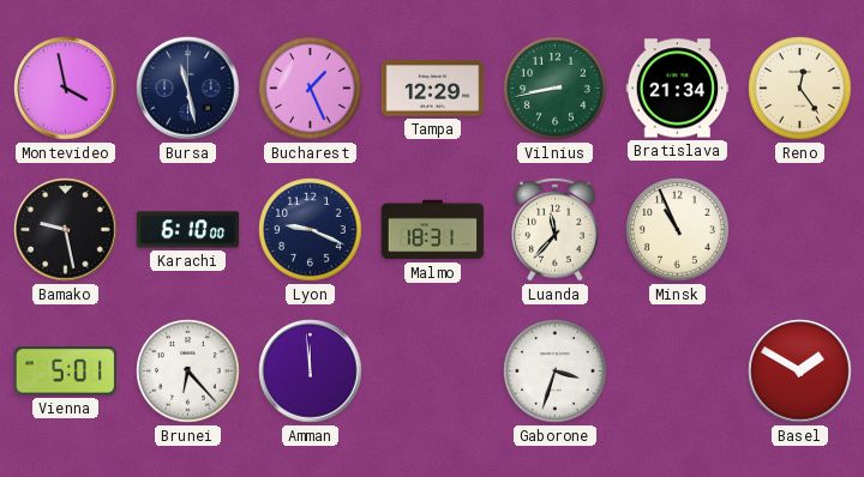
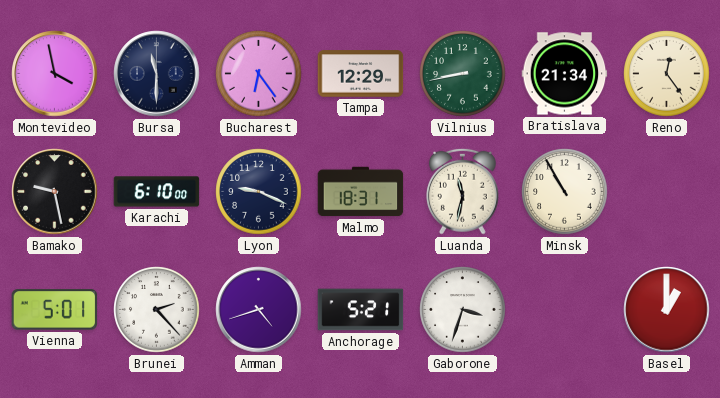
Bursa: 11:28 -> 11:30
Bucharest: 1:26 -> 6:24
Luanda: 11:37 -> 11:32
Minsk: 10:56 -> 10:55
Brunei: 6:23 -> 2:23
Amman: 11:59 -> 4:42
Anchorage: none -> 5:21
Basel: 1:50 -> 1:00
